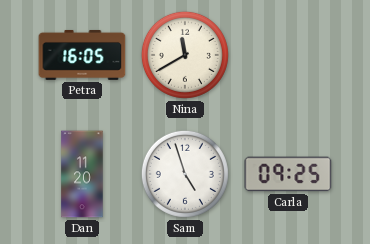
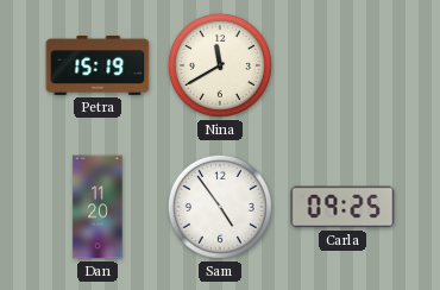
Petra: 16:05 -> 15:19
Sam: 4:57 -> 4:54
